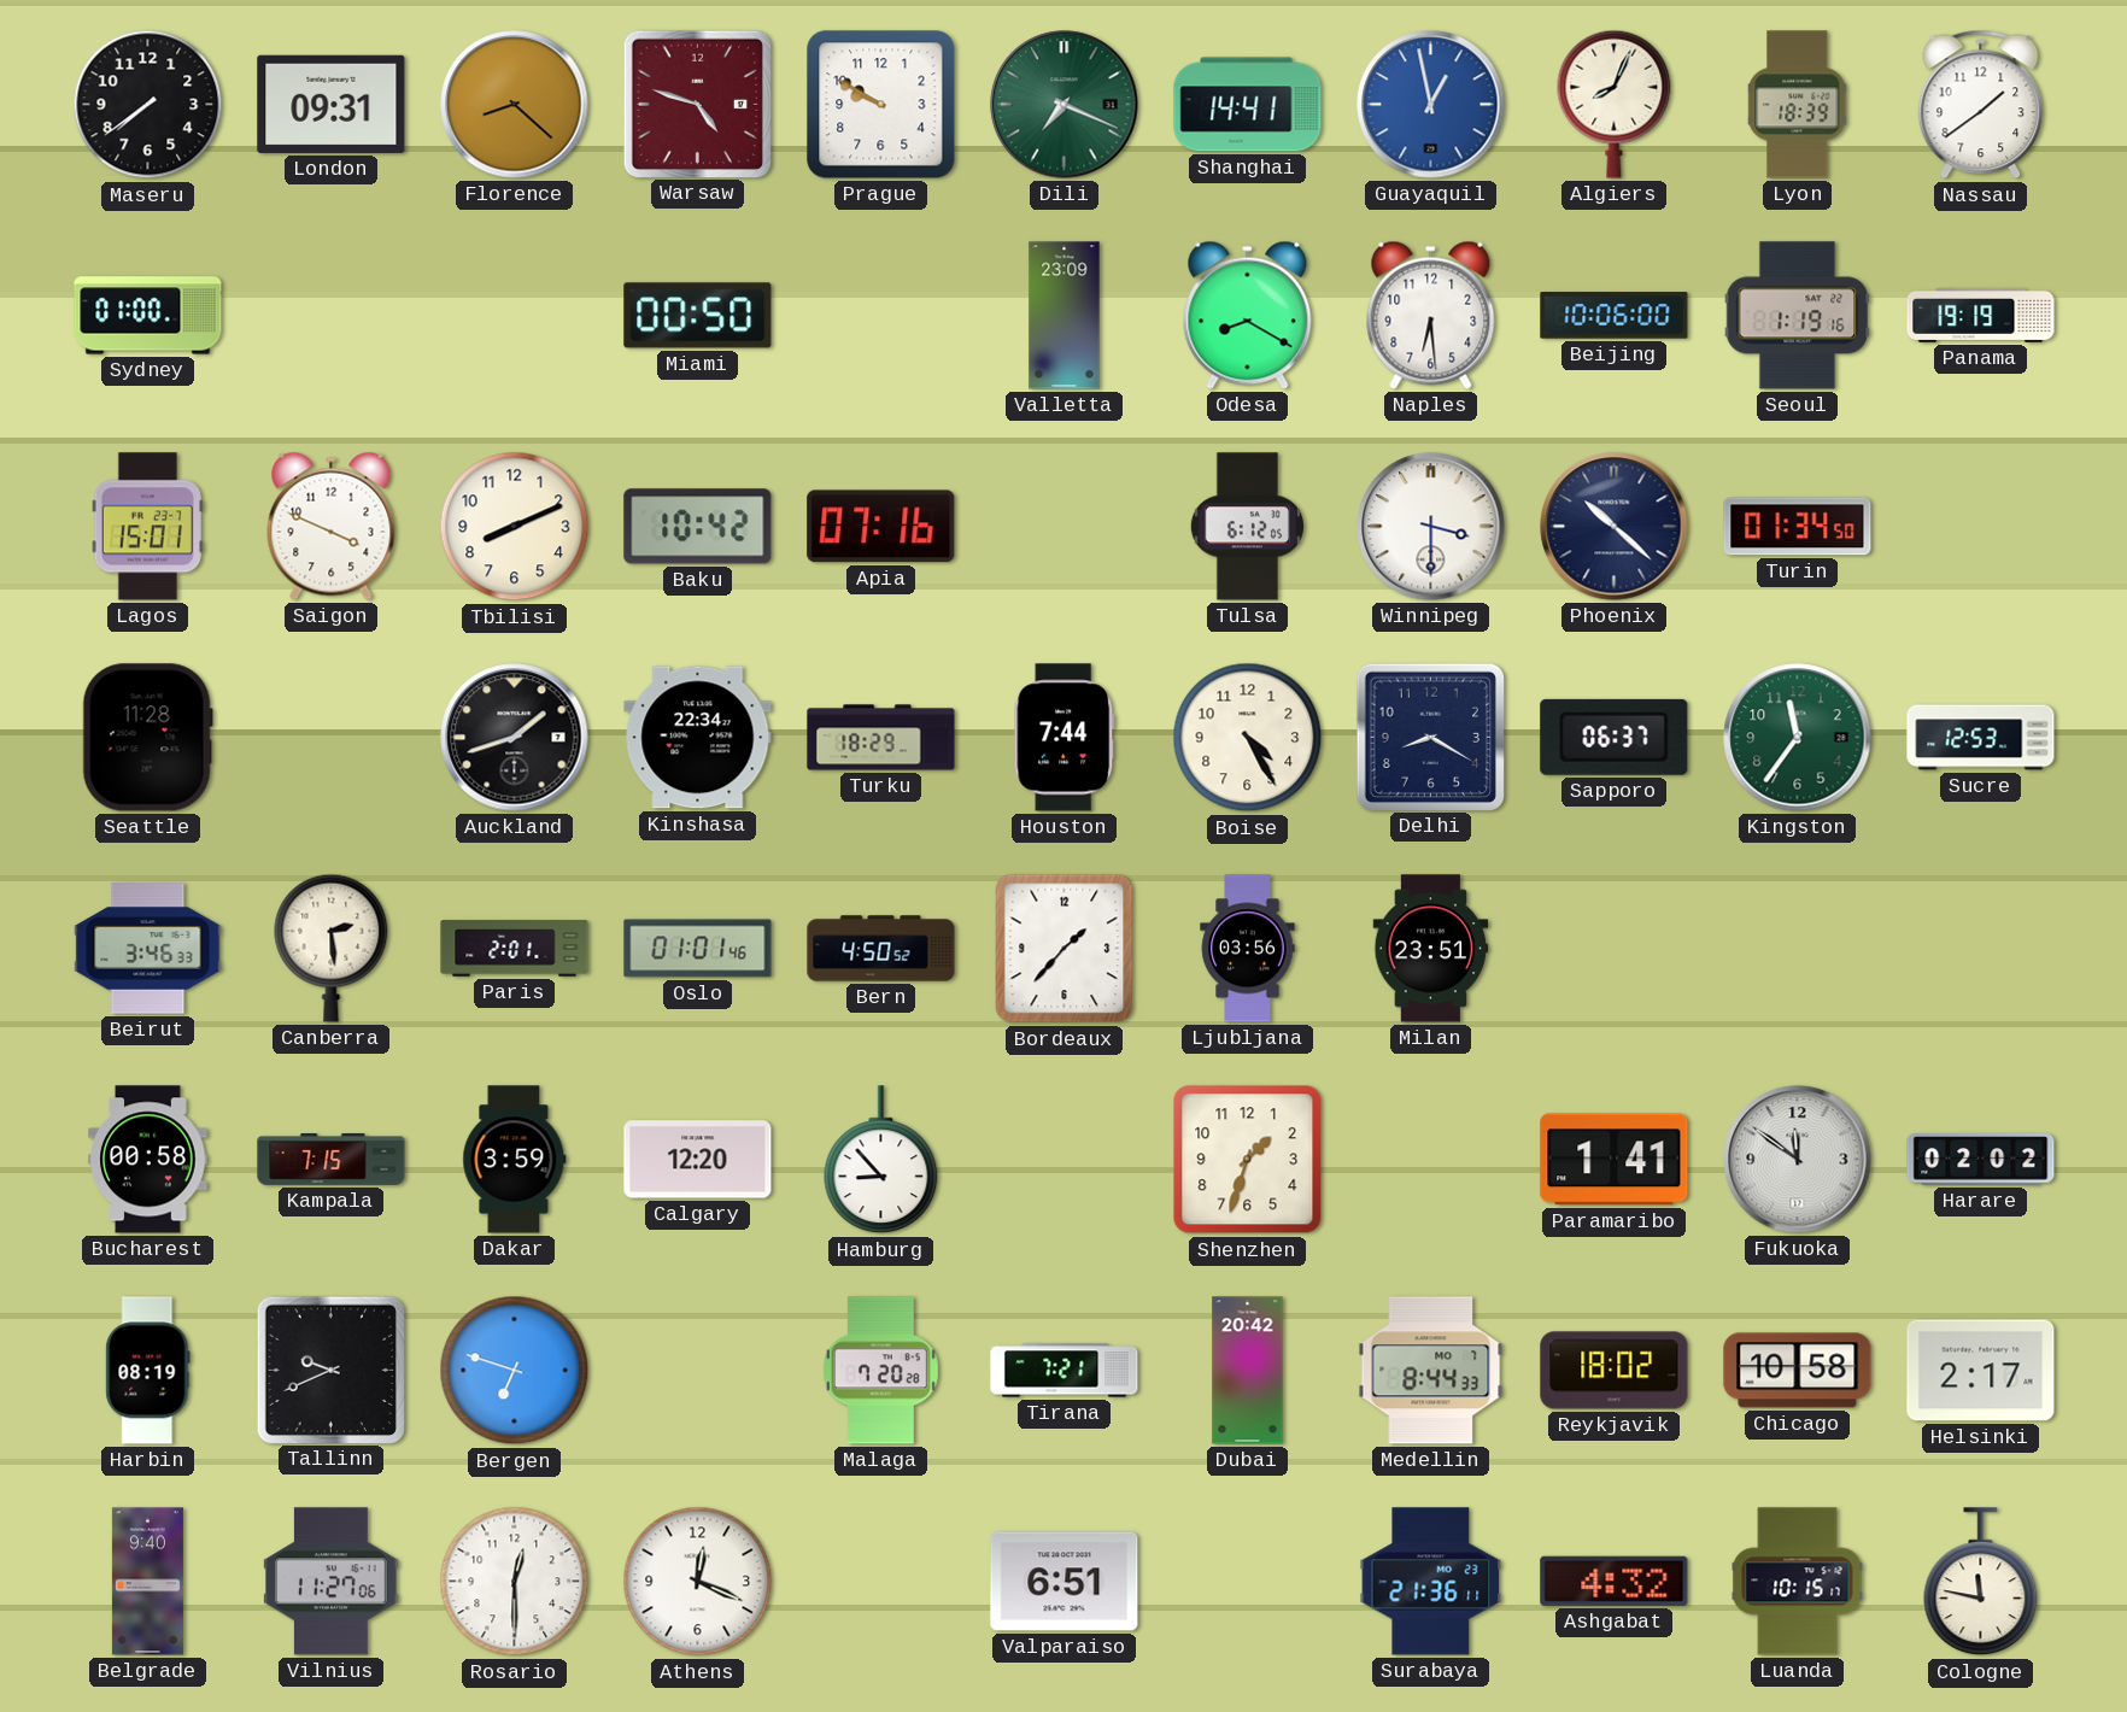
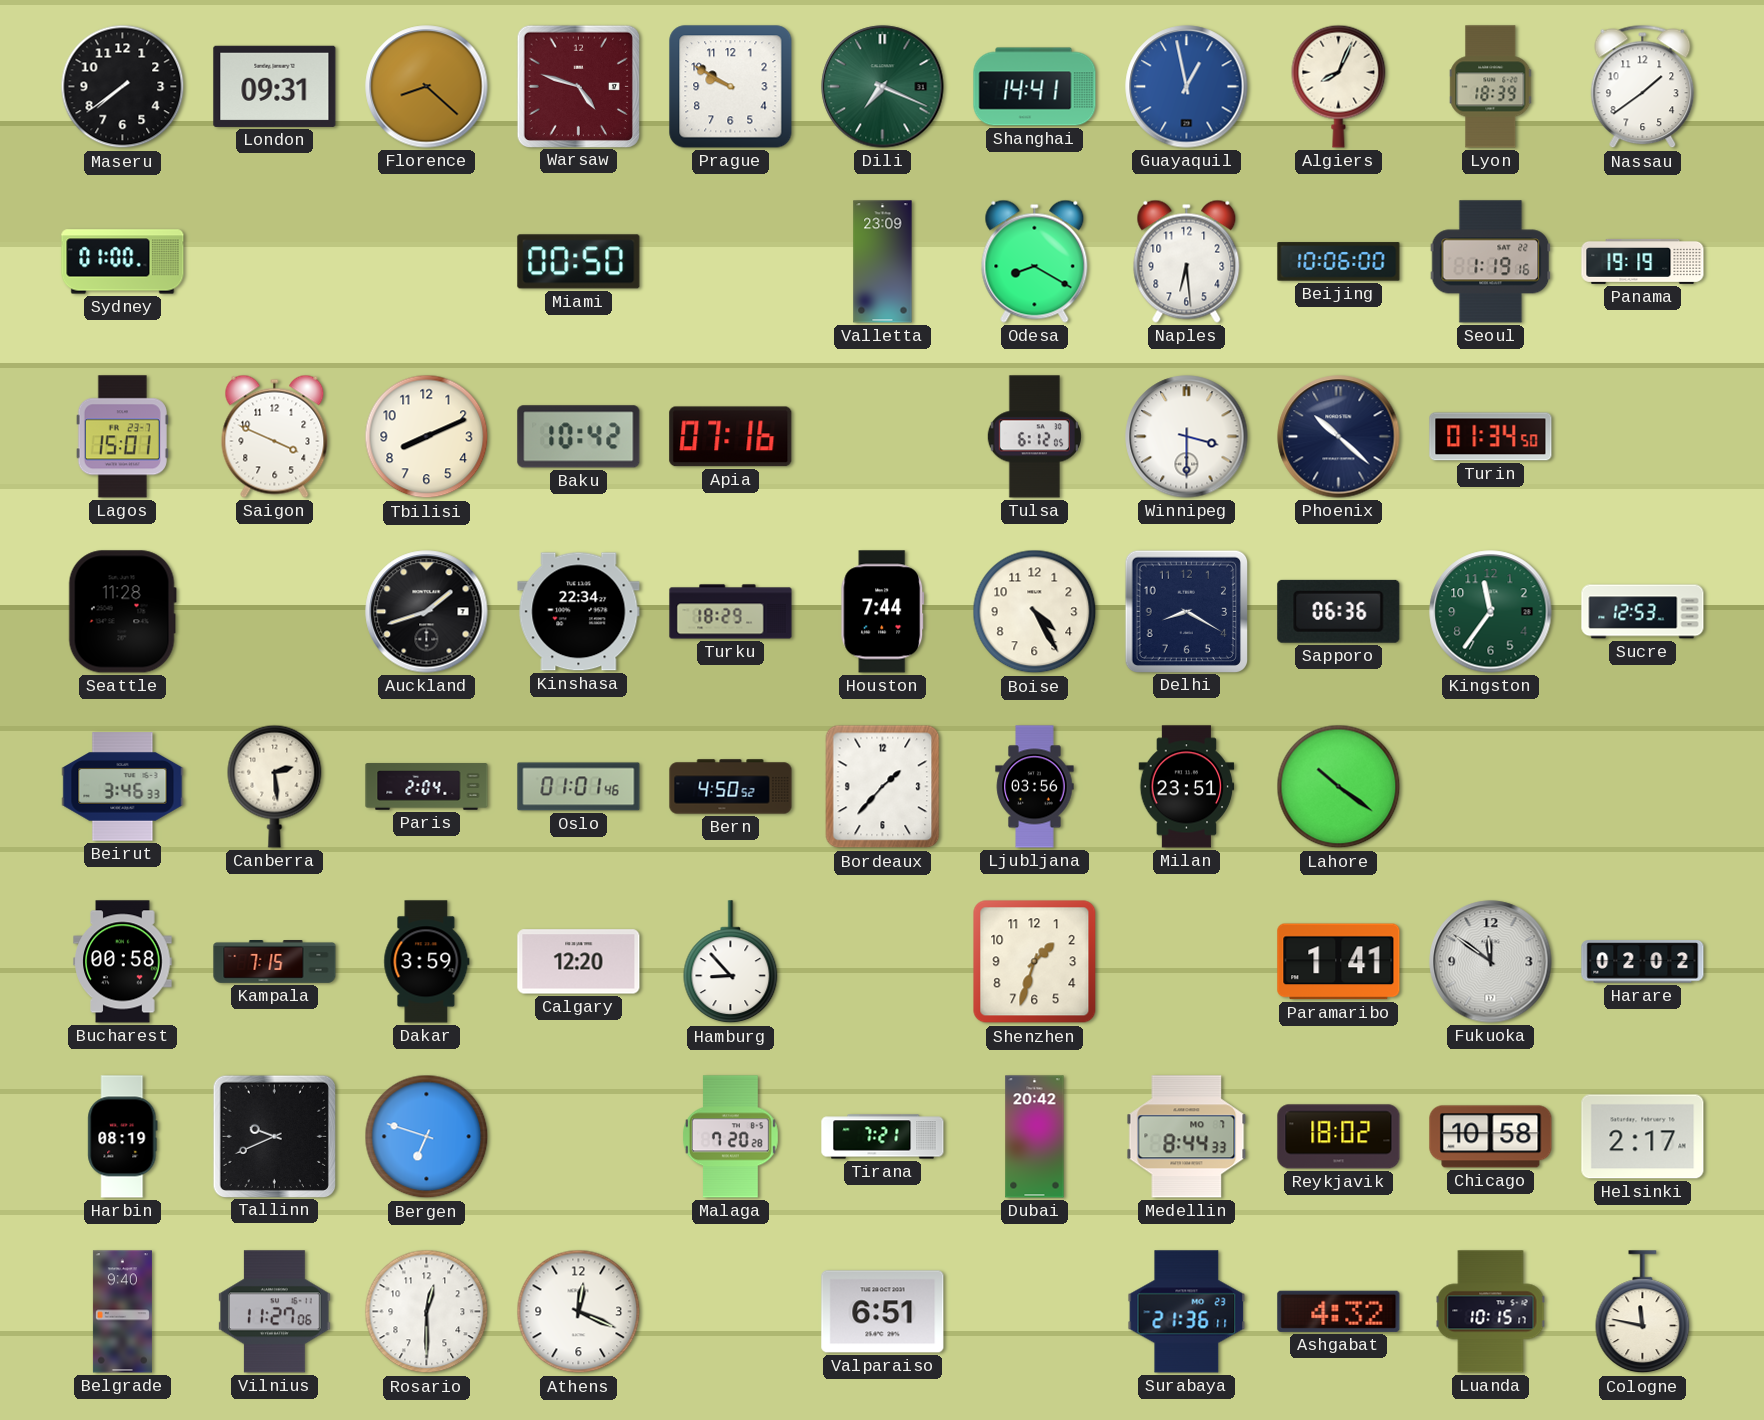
Sapporo: 06:37 -> 06:36
Paris: 2:01 -> 2:04
Lahore: none -> 10:21
